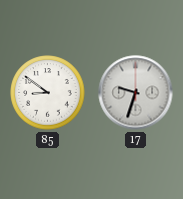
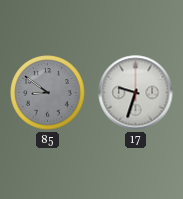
85 dial: white -> grey
